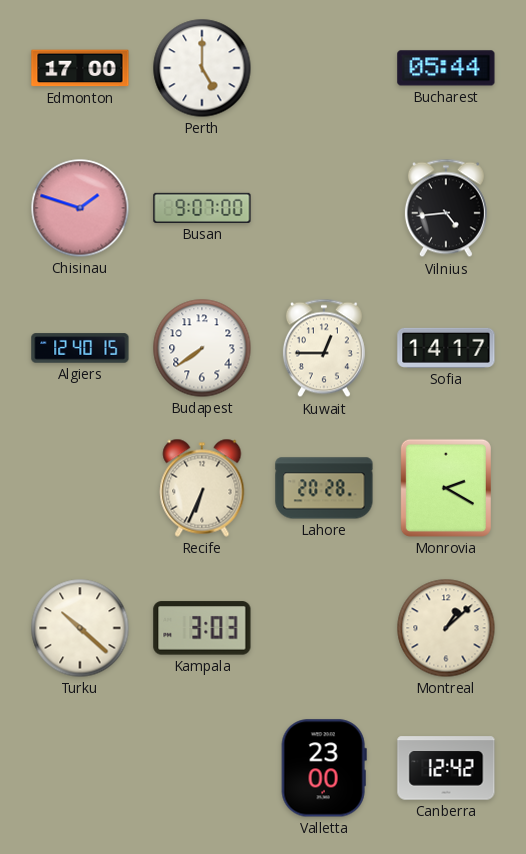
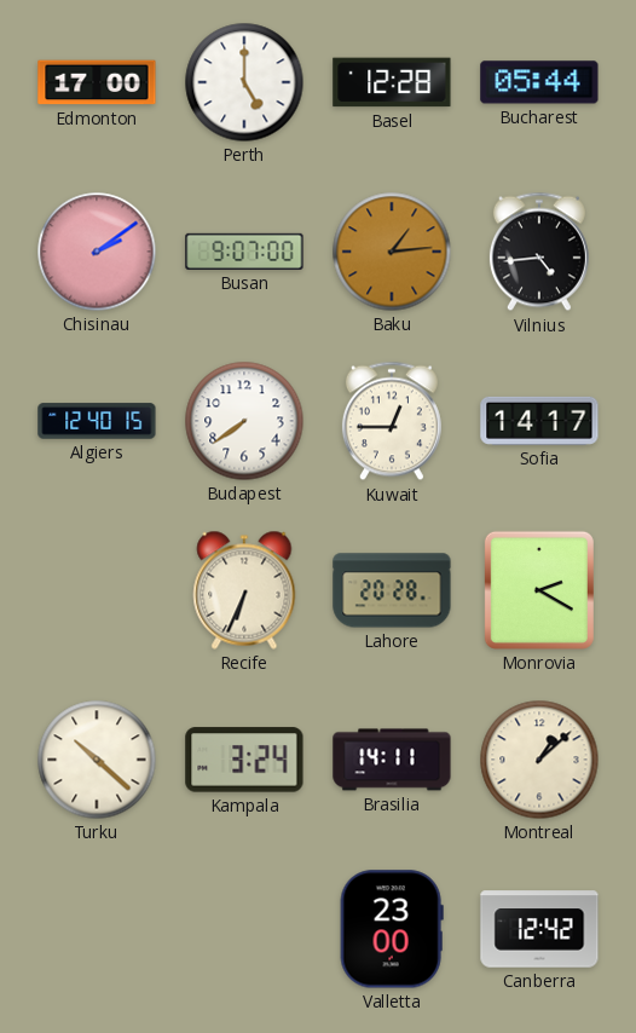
Basel: none -> 12:28
Chisinau: 1:48 -> 2:09
Baku: none -> 1:14
Kampala: 3:03 -> 3:24
Brasilia: none -> 14:11
